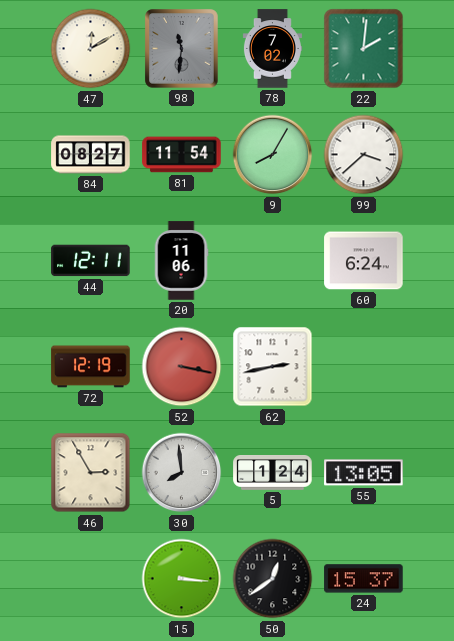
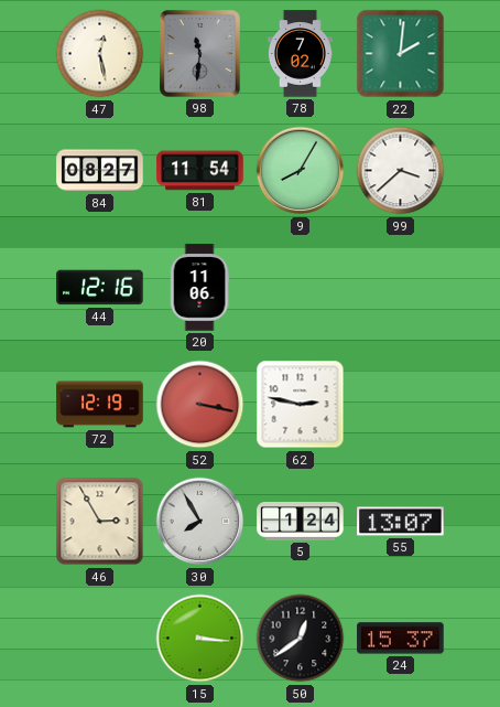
47: 12:10 -> 12:28
44: 12:11 -> 12:16
60: 6:24 -> none
62: 2:43 -> 2:47
30: 7:59 -> 7:55
55: 13:05 -> 13:07
